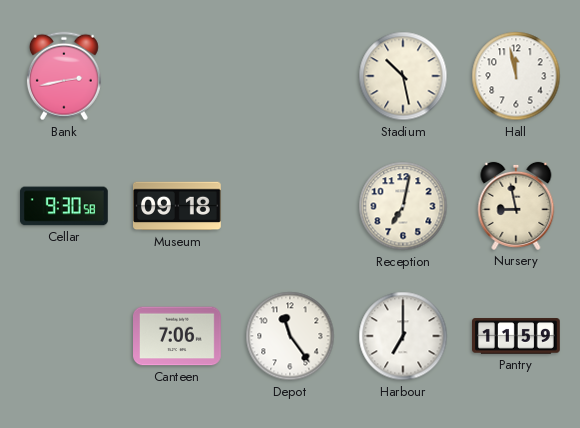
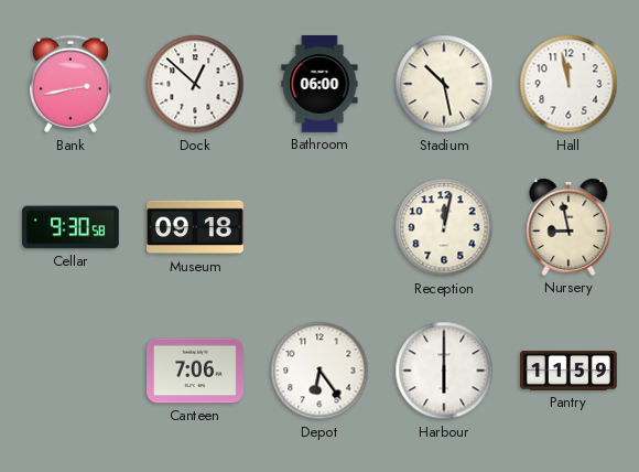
Dock: none -> 12:52
Bathroom: none -> 06:00
Reception: 7:02 -> 12:02
Depot: 11:24 -> 6:24
Harbour: 7:00 -> 6:00
